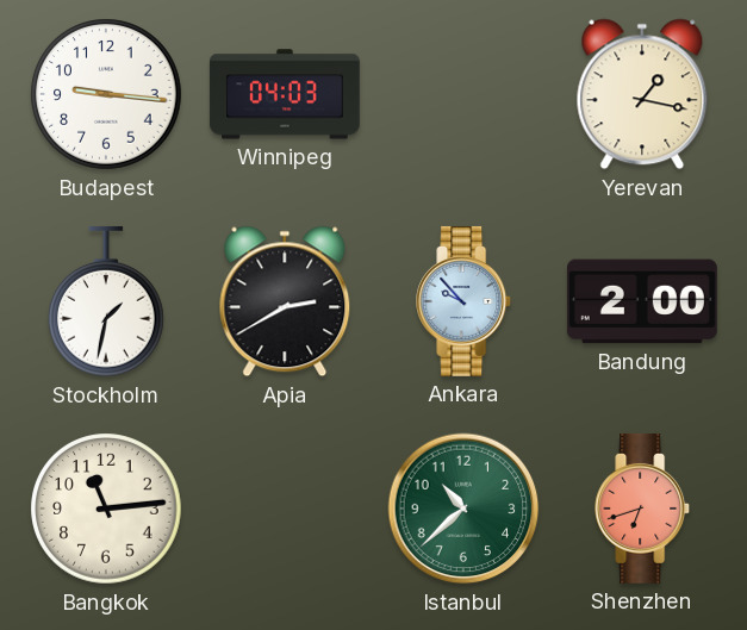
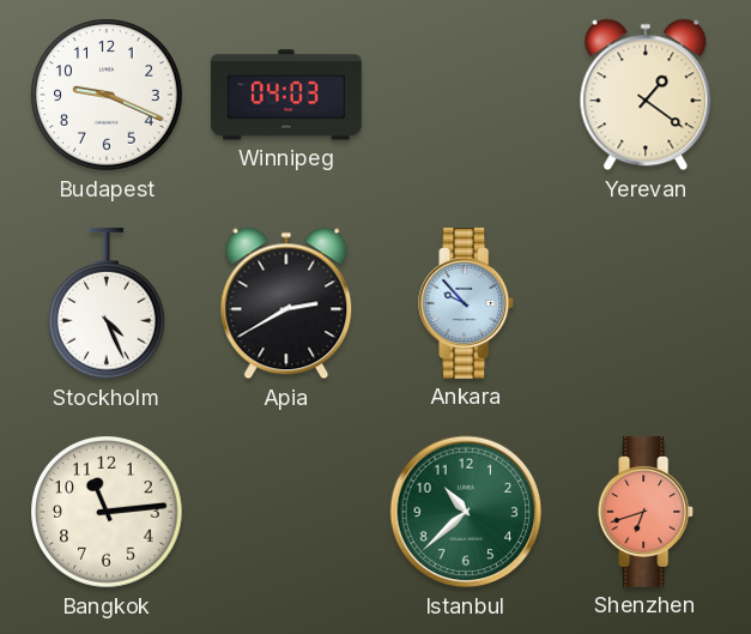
Budapest: 9:16 -> 9:19
Yerevan: 1:17 -> 1:21
Stockholm: 1:32 -> 4:26
Bandung: 2:00 -> none
